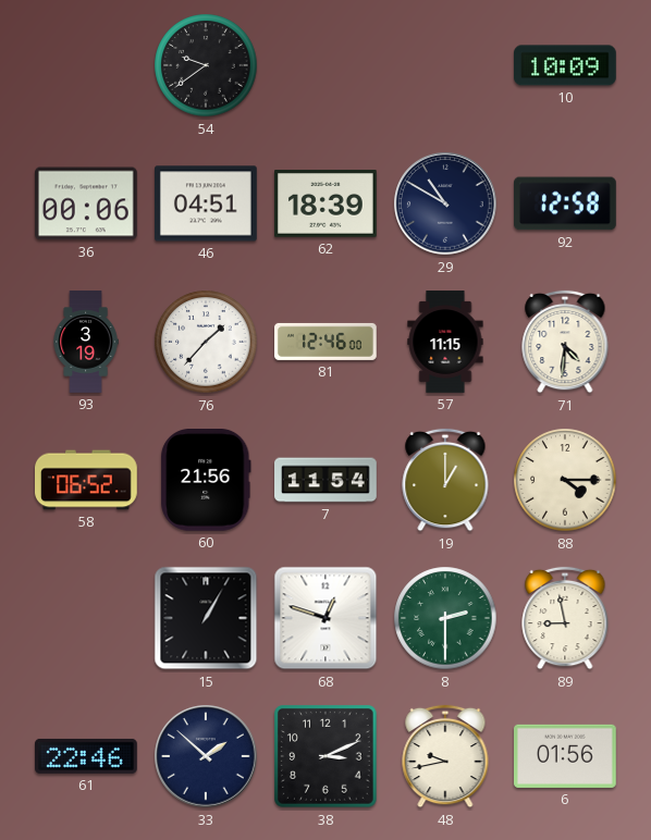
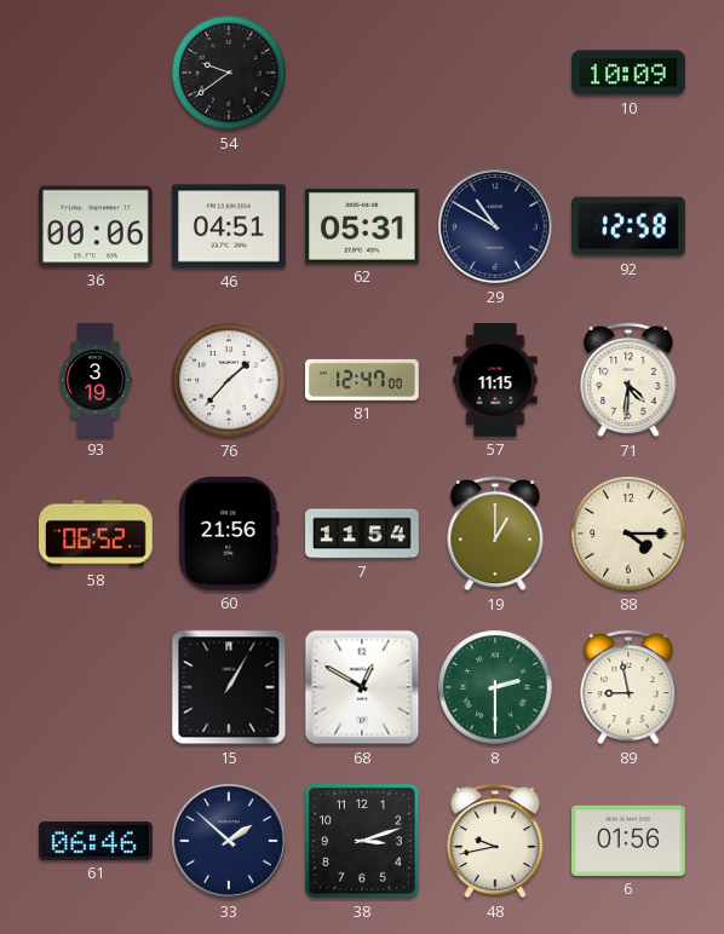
62: 18:39 -> 05:31
81: 12:46 -> 12:47
68: 12:48 -> 12:50
61: 22:46 -> 06:46
38: 3:11 -> 3:12
